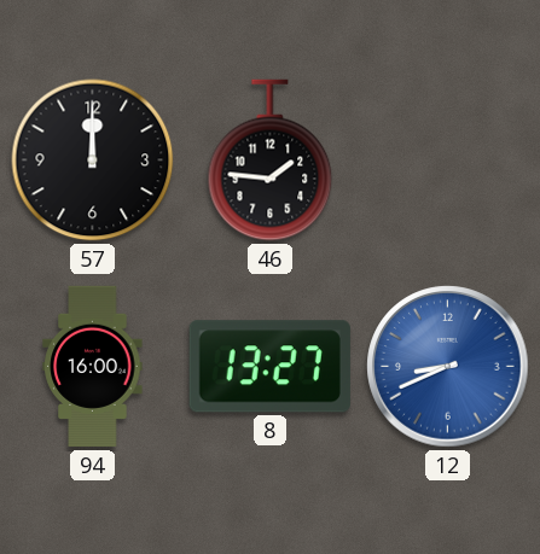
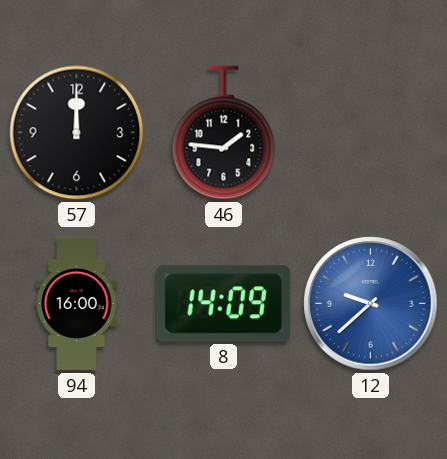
8: 13:27 -> 14:09
12: 8:41 -> 9:38
